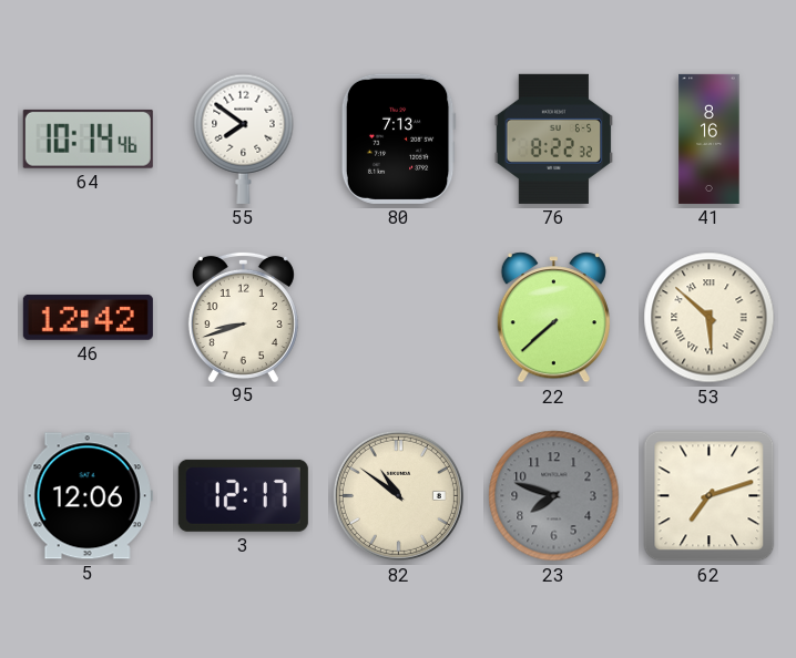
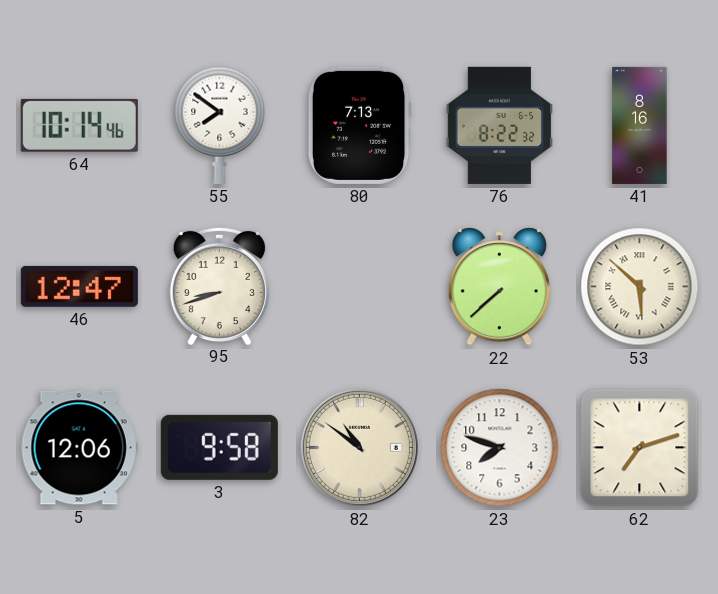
46: 12:42 -> 12:47
3: 12:17 -> 9:58
23 dial: grey -> white
